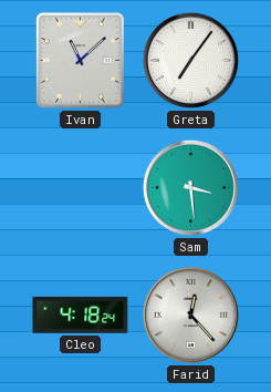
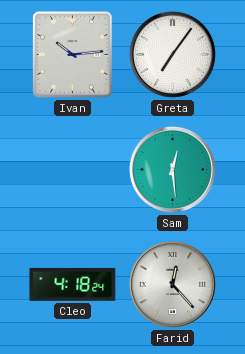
Ivan: 11:08 -> 10:14
Sam: 3:29 -> 12:29
